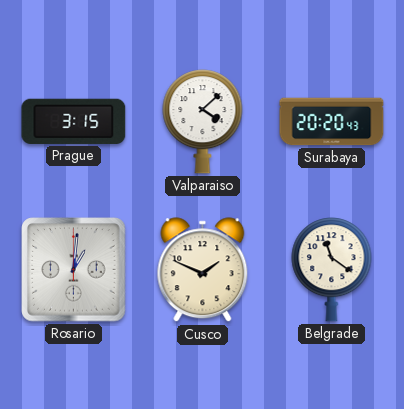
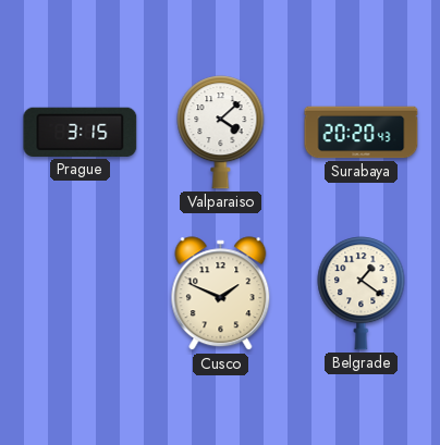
Rosario: 1:01 -> none
Belgrade: 11:21 -> 1:21
